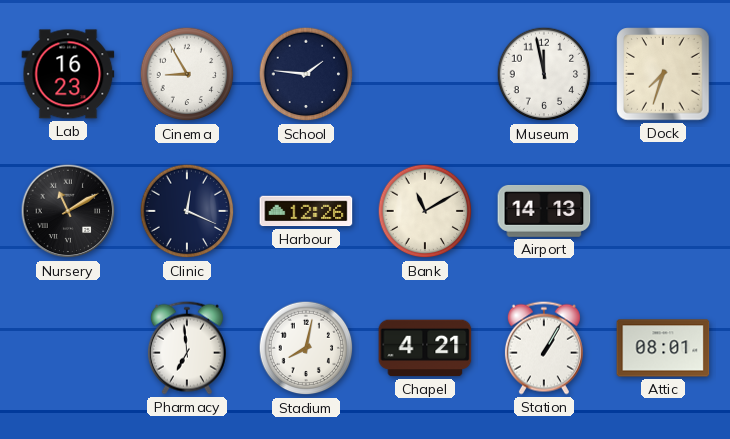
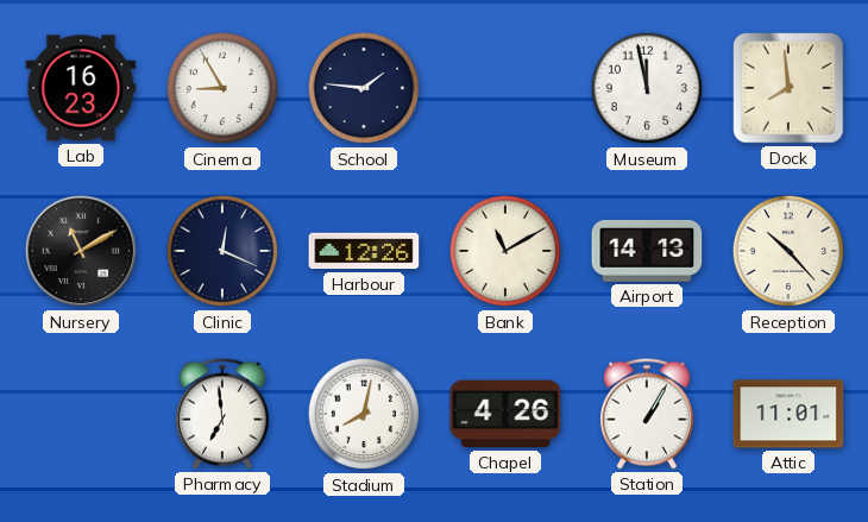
Dock: 7:33 -> 7:59
Reception: none -> 10:23
Chapel: 4:21 -> 4:26
Attic: 08:01 -> 11:01
